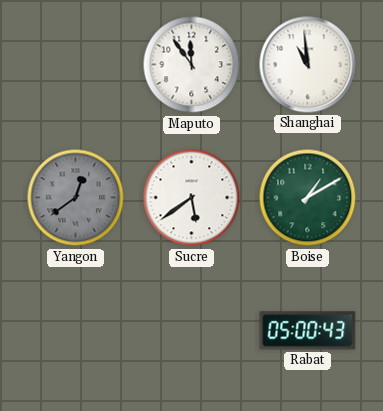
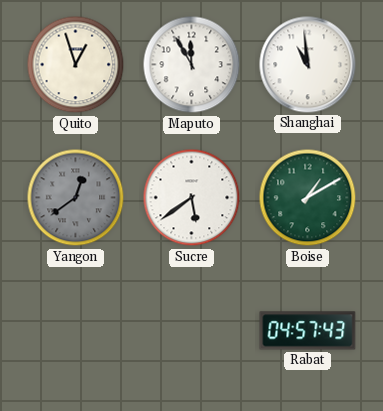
Quito: none -> 12:57
Maputo: 11:54 -> 11:55
Rabat: 05:00 -> 04:57
